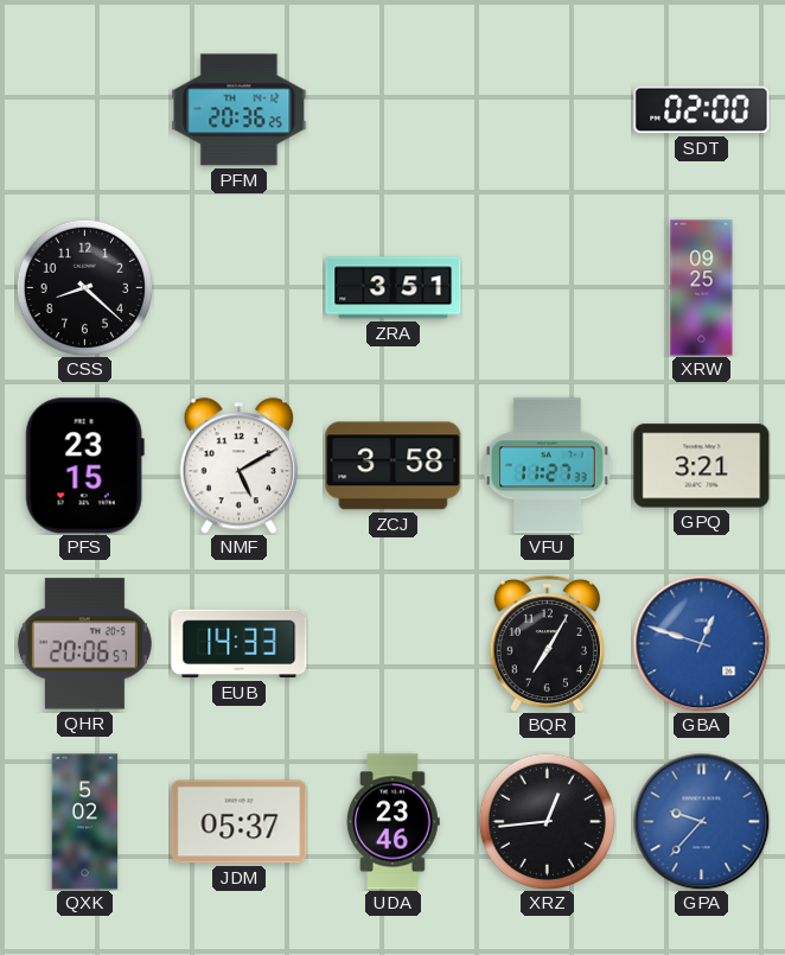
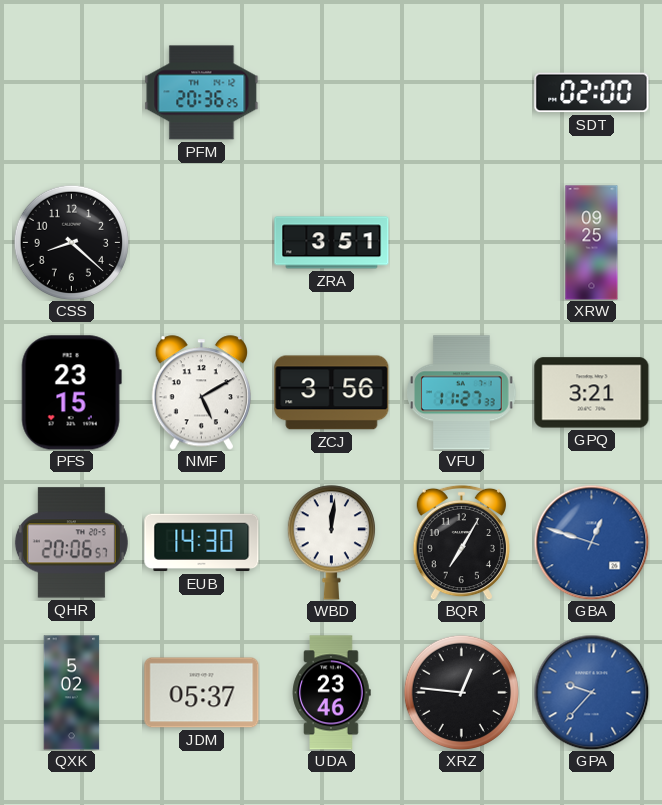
ZCJ: 3:58 -> 3:56
EUB: 14:33 -> 14:30
WBD: none -> 12:01
XRZ: 12:44 -> 12:46
